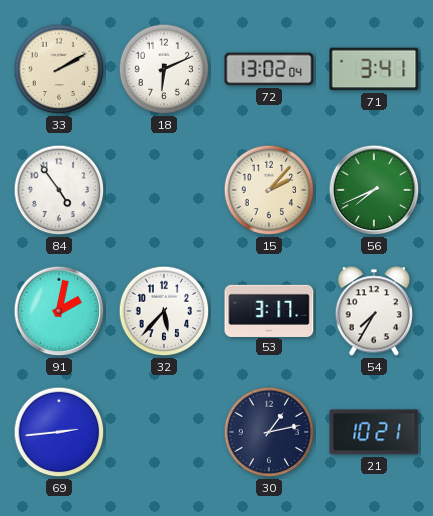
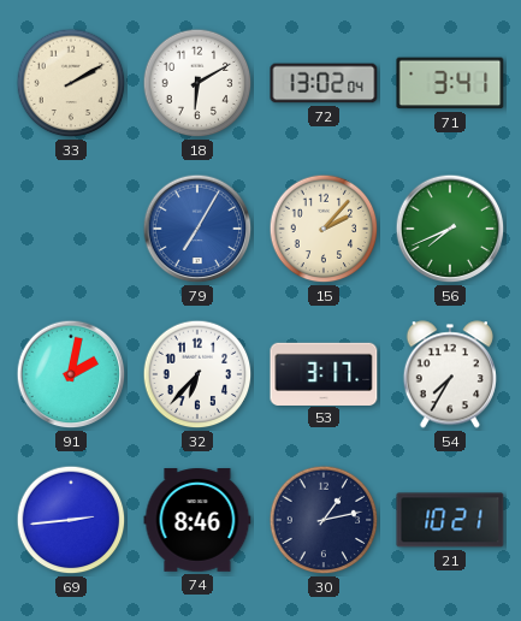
18: 6:11 -> 6:10
84: 4:54 -> none
79: none -> 7:05
32: 5:37 -> 6:37
74: none -> 8:46
